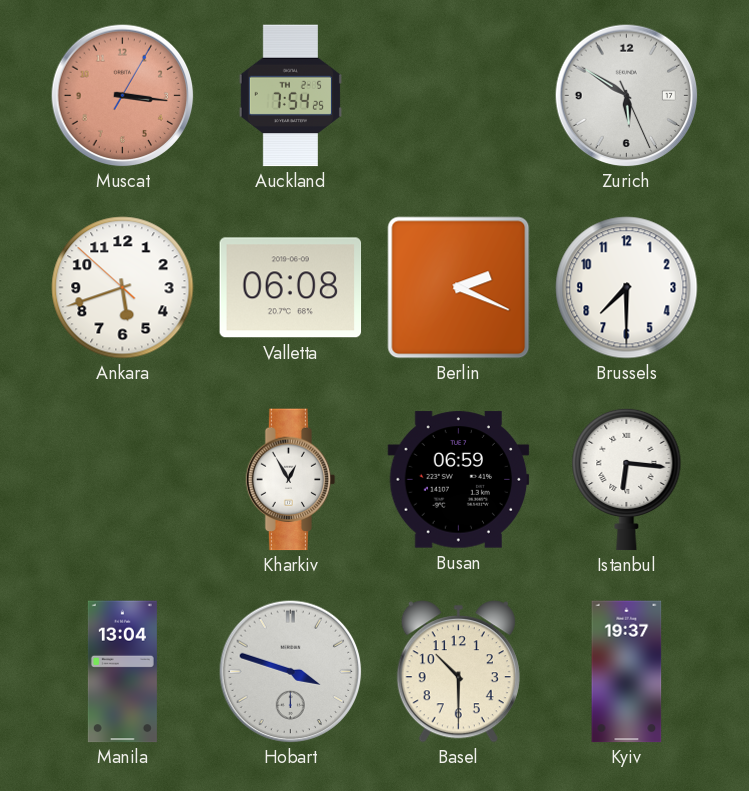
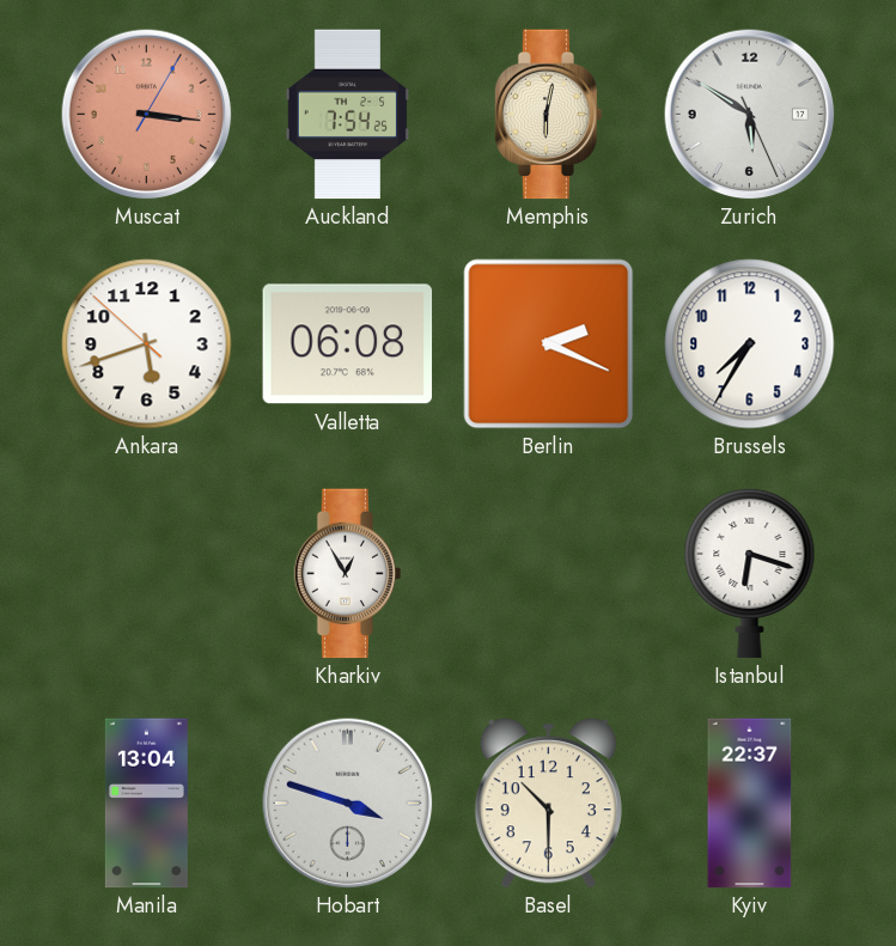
Memphis: none -> 6:02
Brussels: 7:30 -> 7:35
Busan: 06:59 -> none
Istanbul: 6:16 -> 6:18
Kyiv: 19:37 -> 22:37
